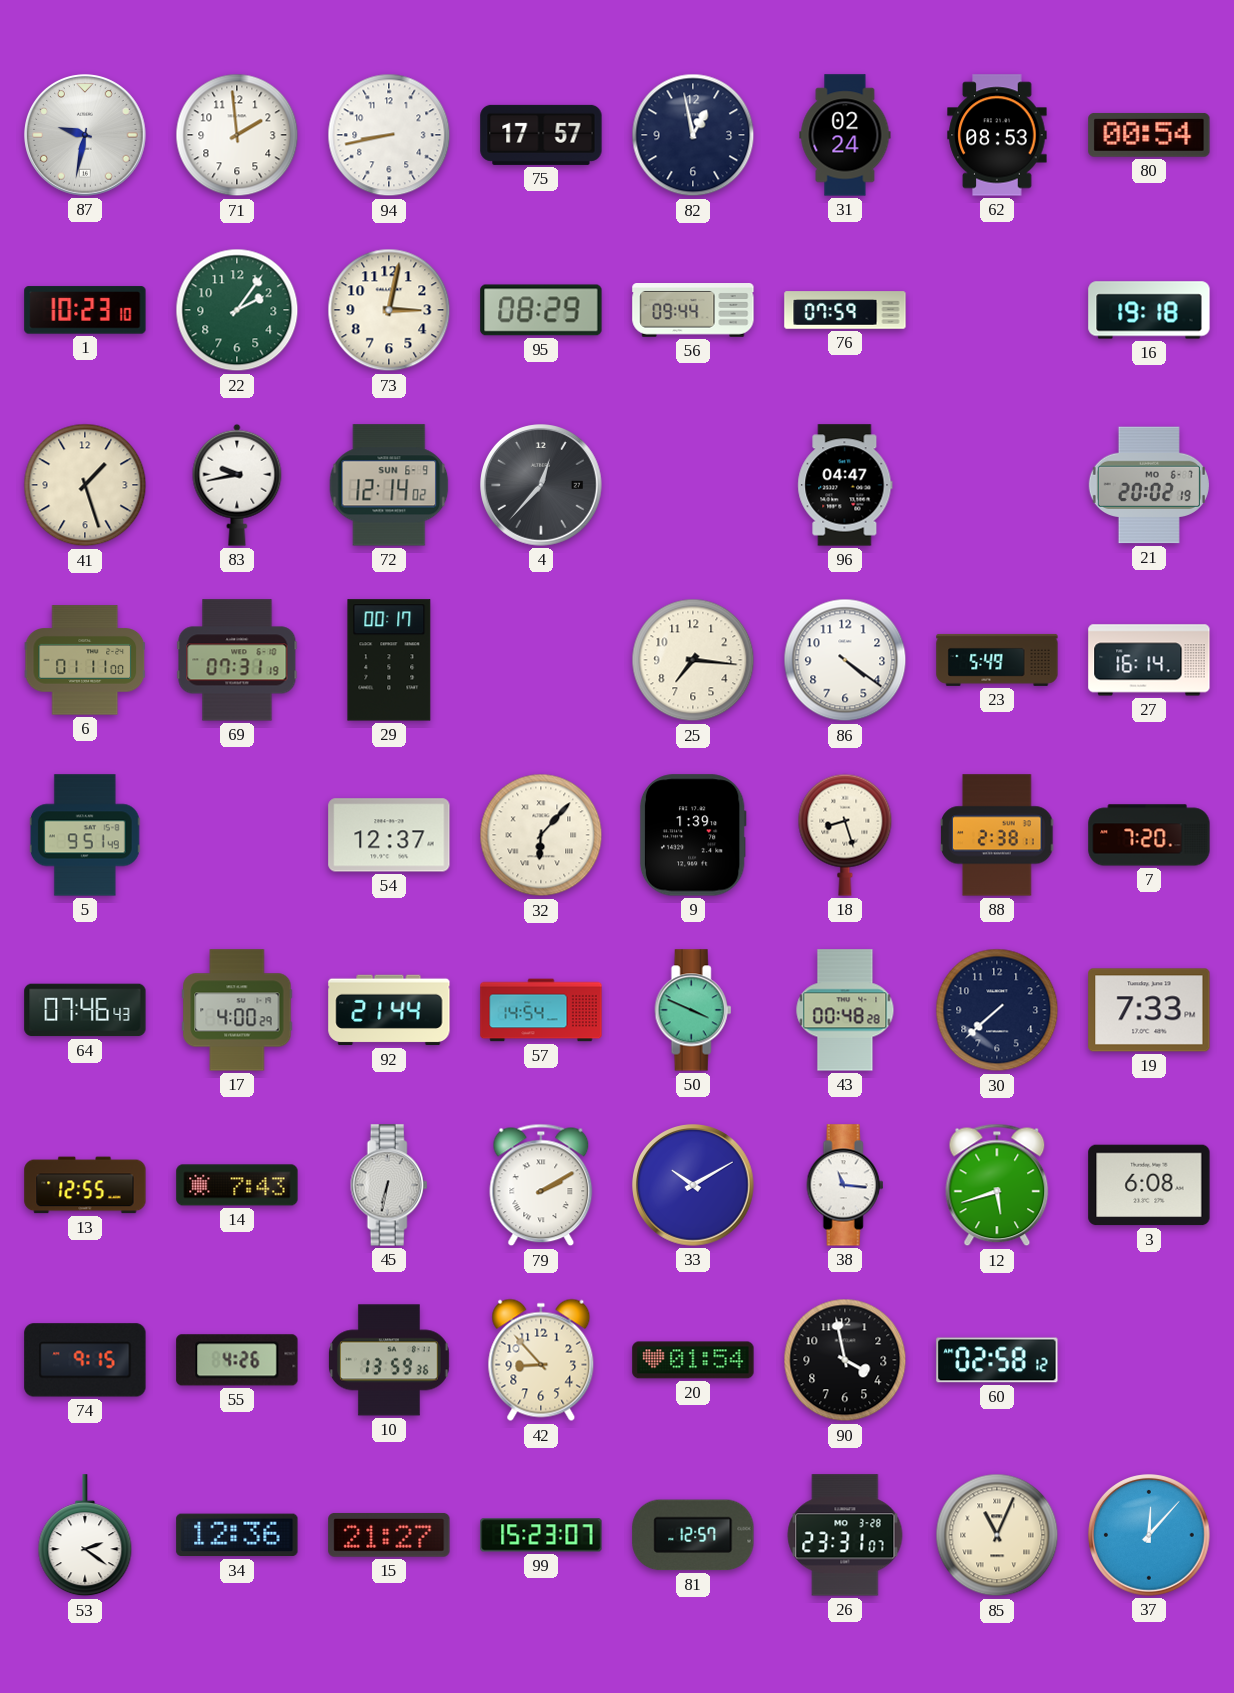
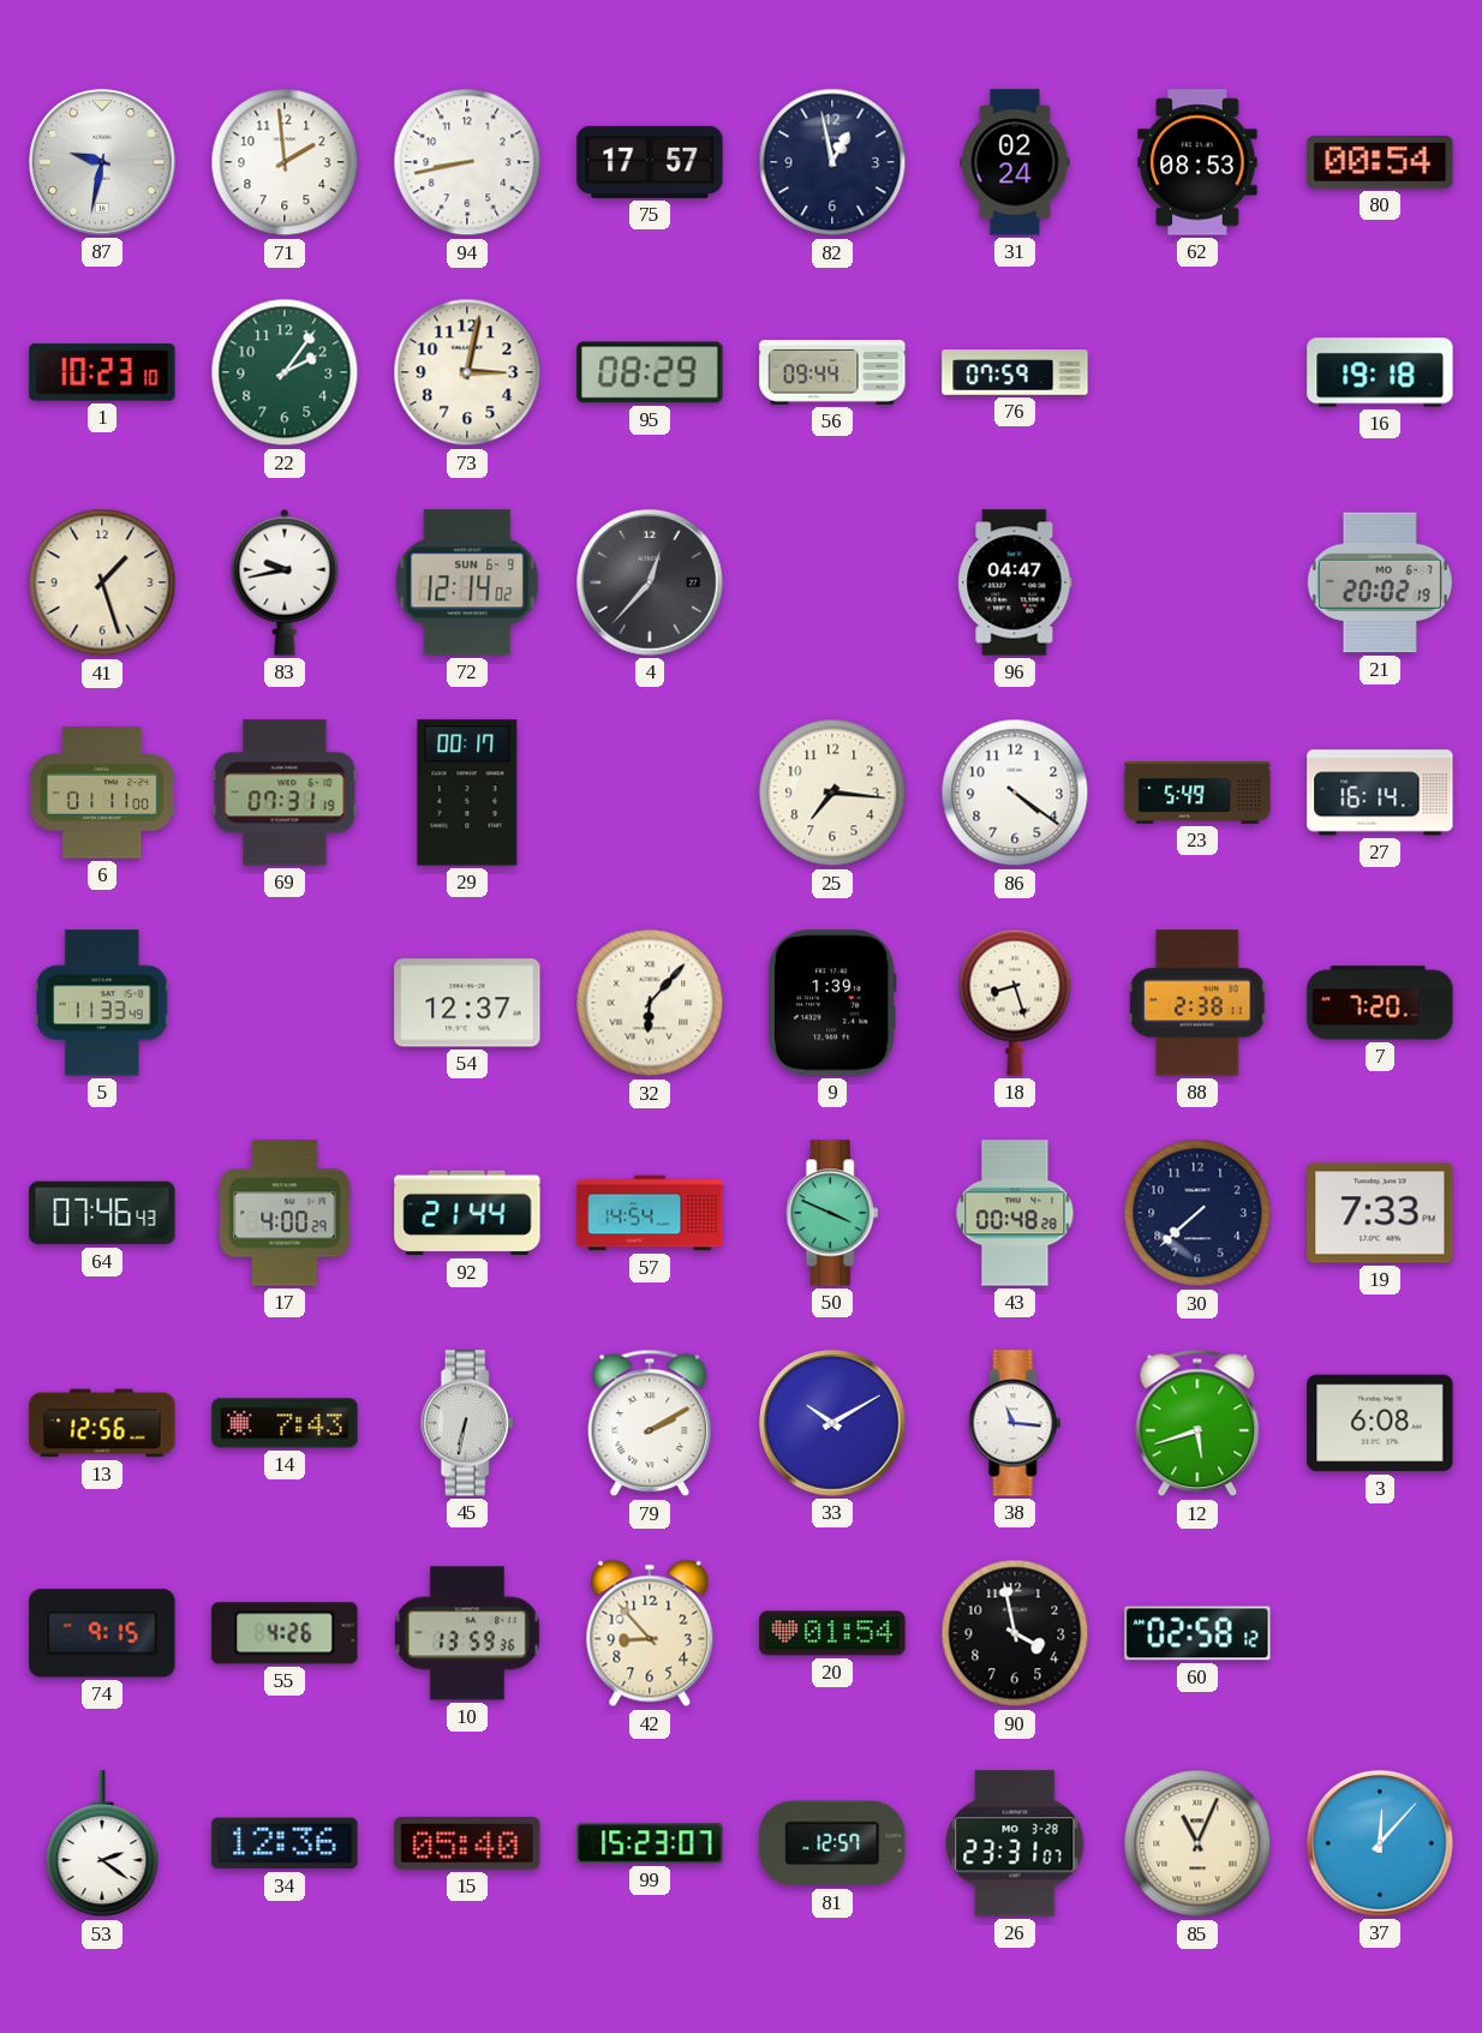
5: 9:51 -> 11:33
13: 12:55 -> 12:56
15: 21:27 -> 05:40
